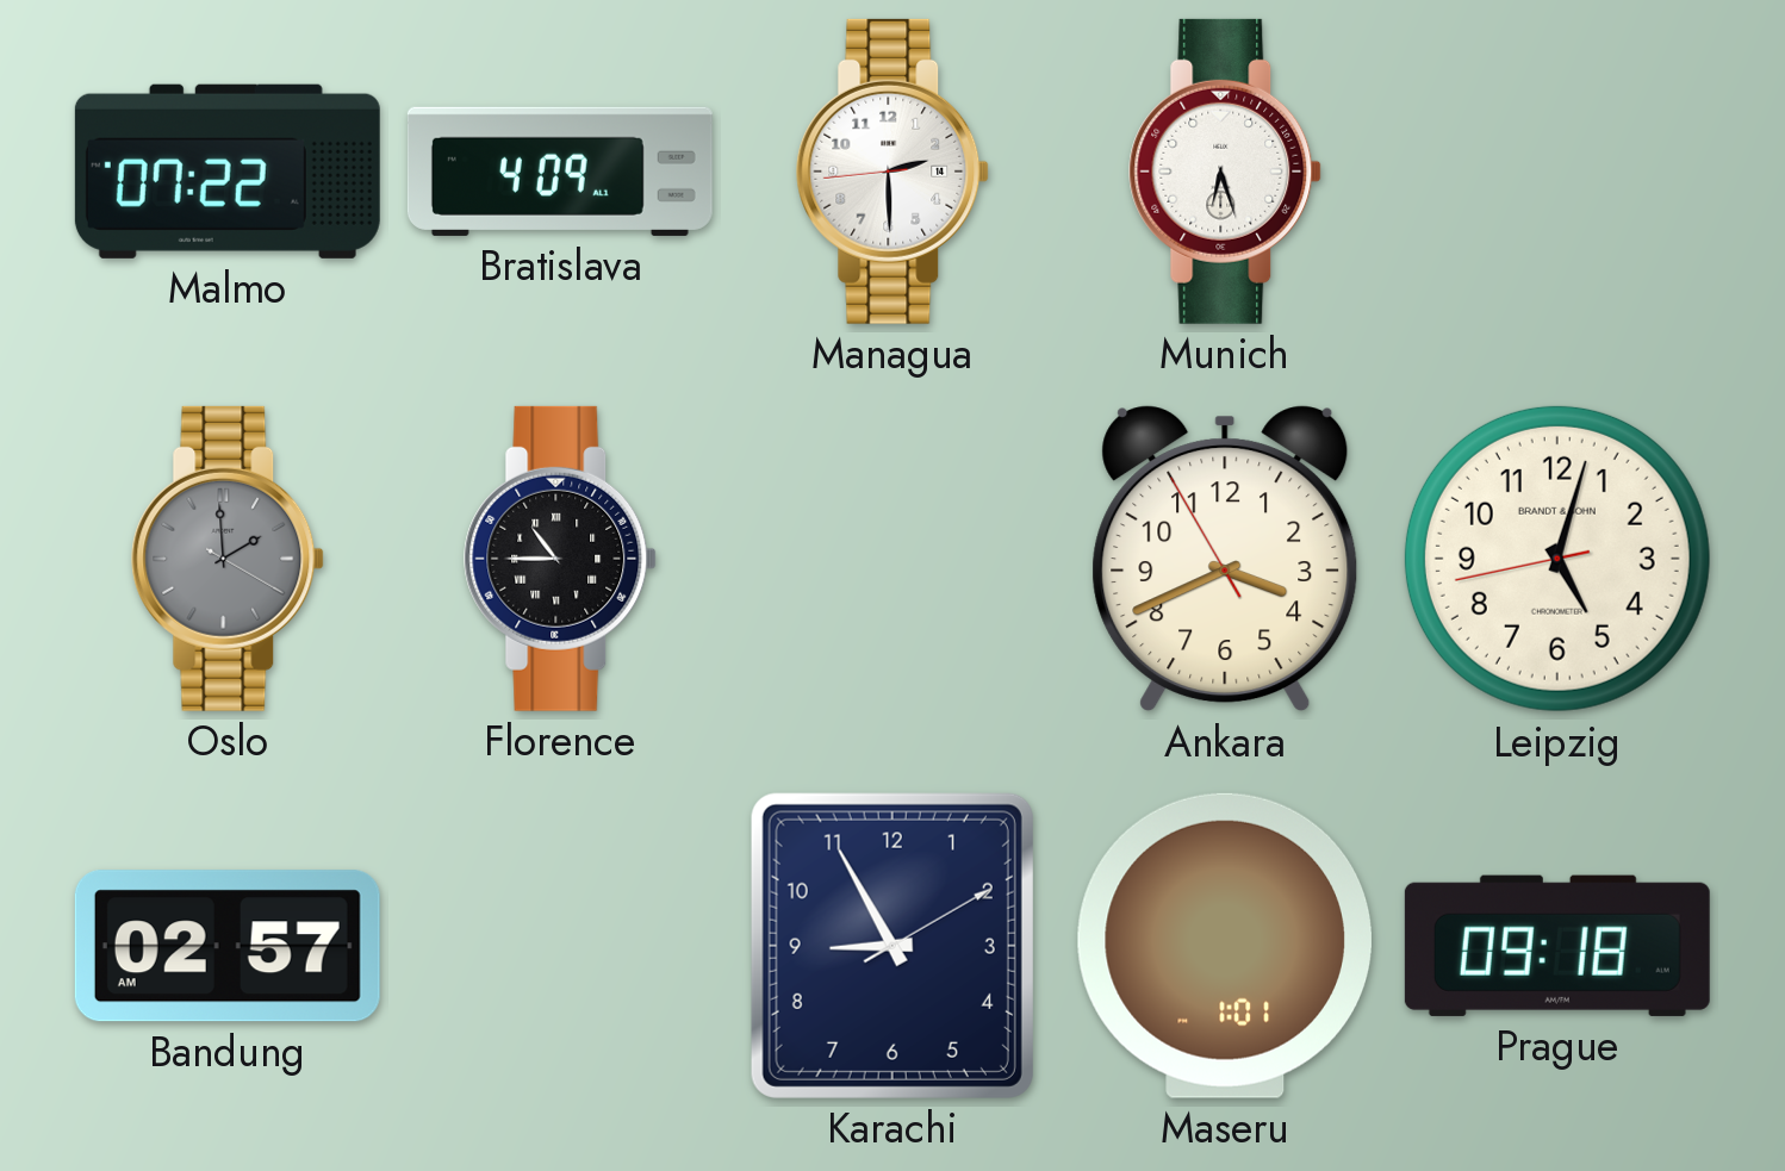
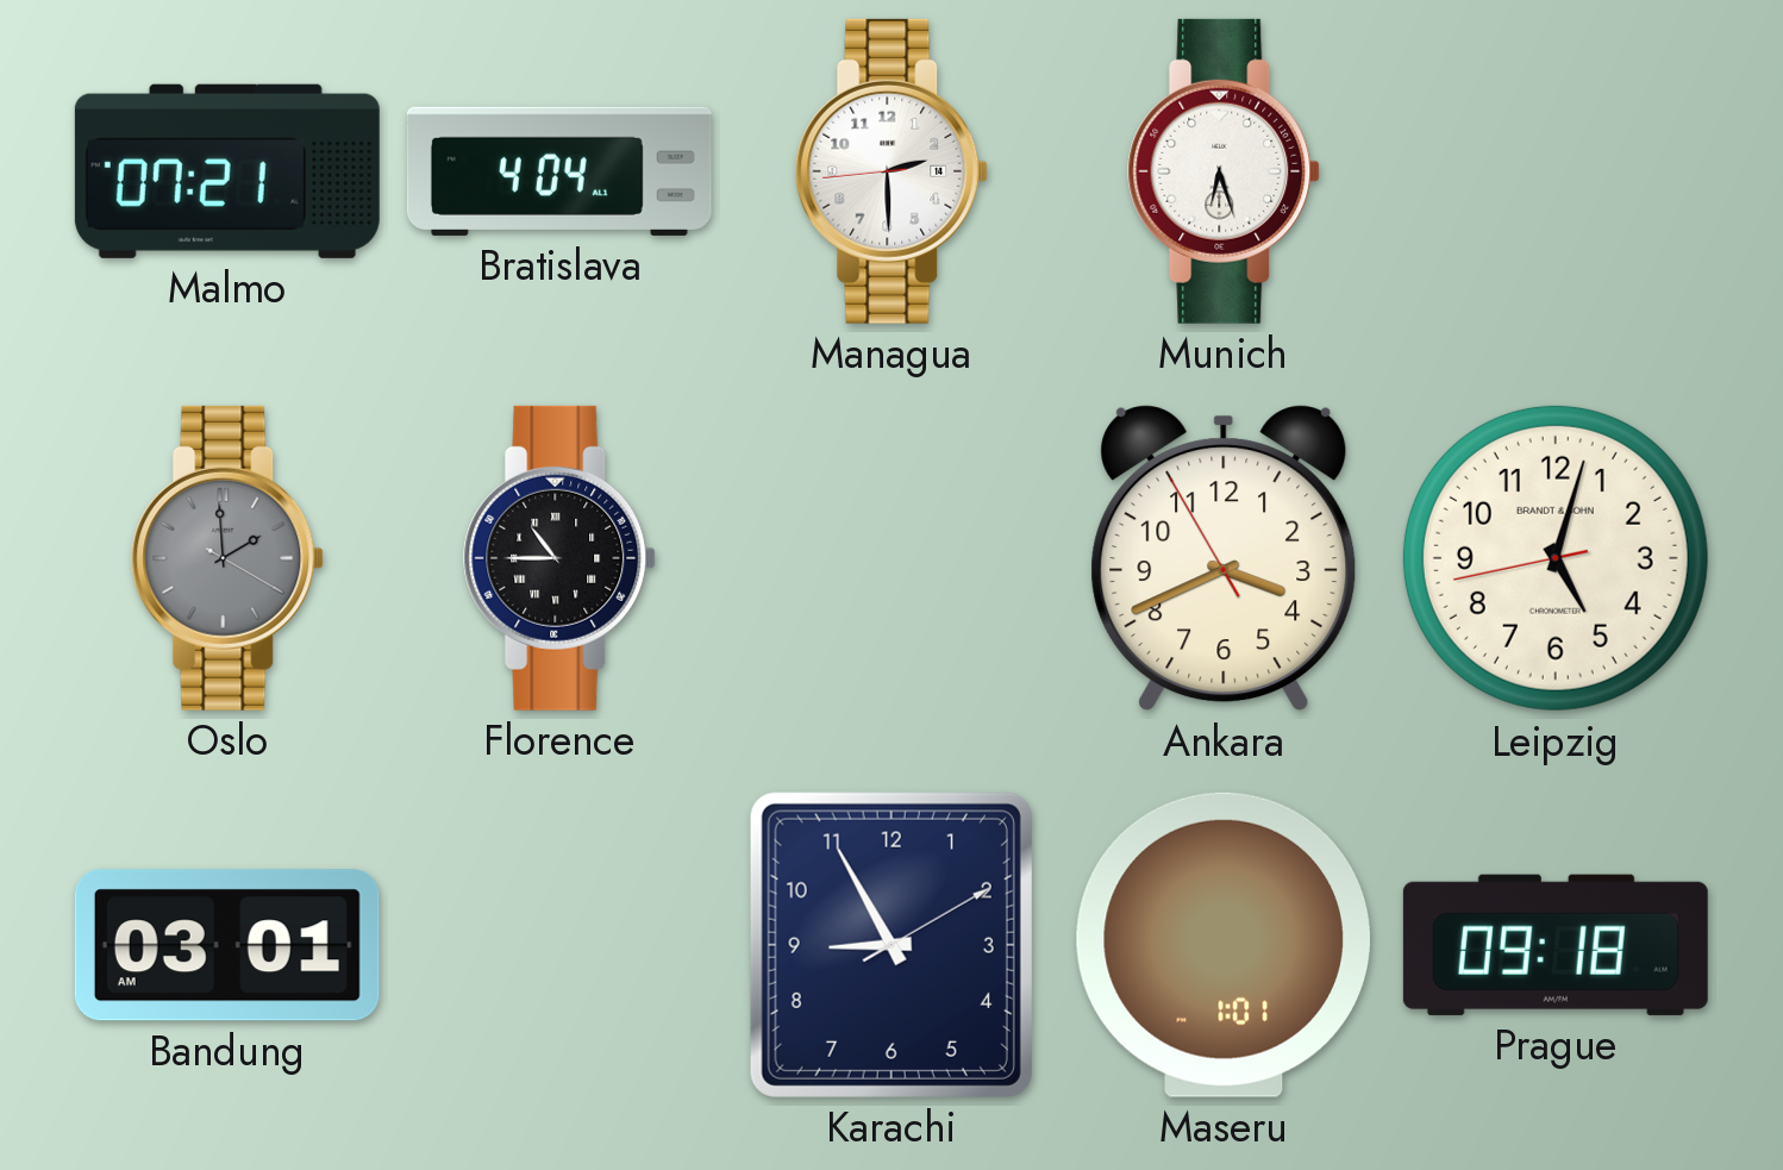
Malmo: 07:22 -> 07:21
Bratislava: 4:09 -> 4:04
Bandung: 02:57 -> 03:01
